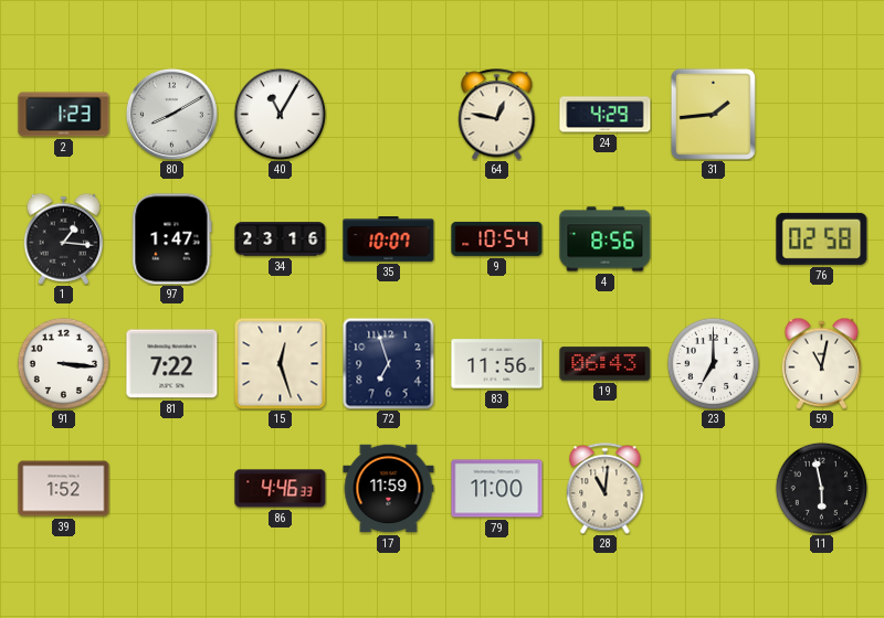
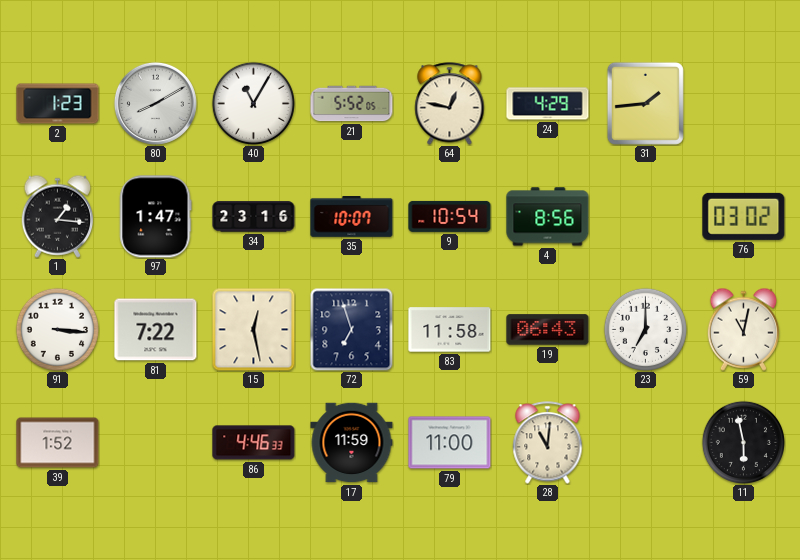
21: none -> 5:52
76: 02:58 -> 03:02
15: 12:27 -> 12:28
83: 11:56 -> 11:58
